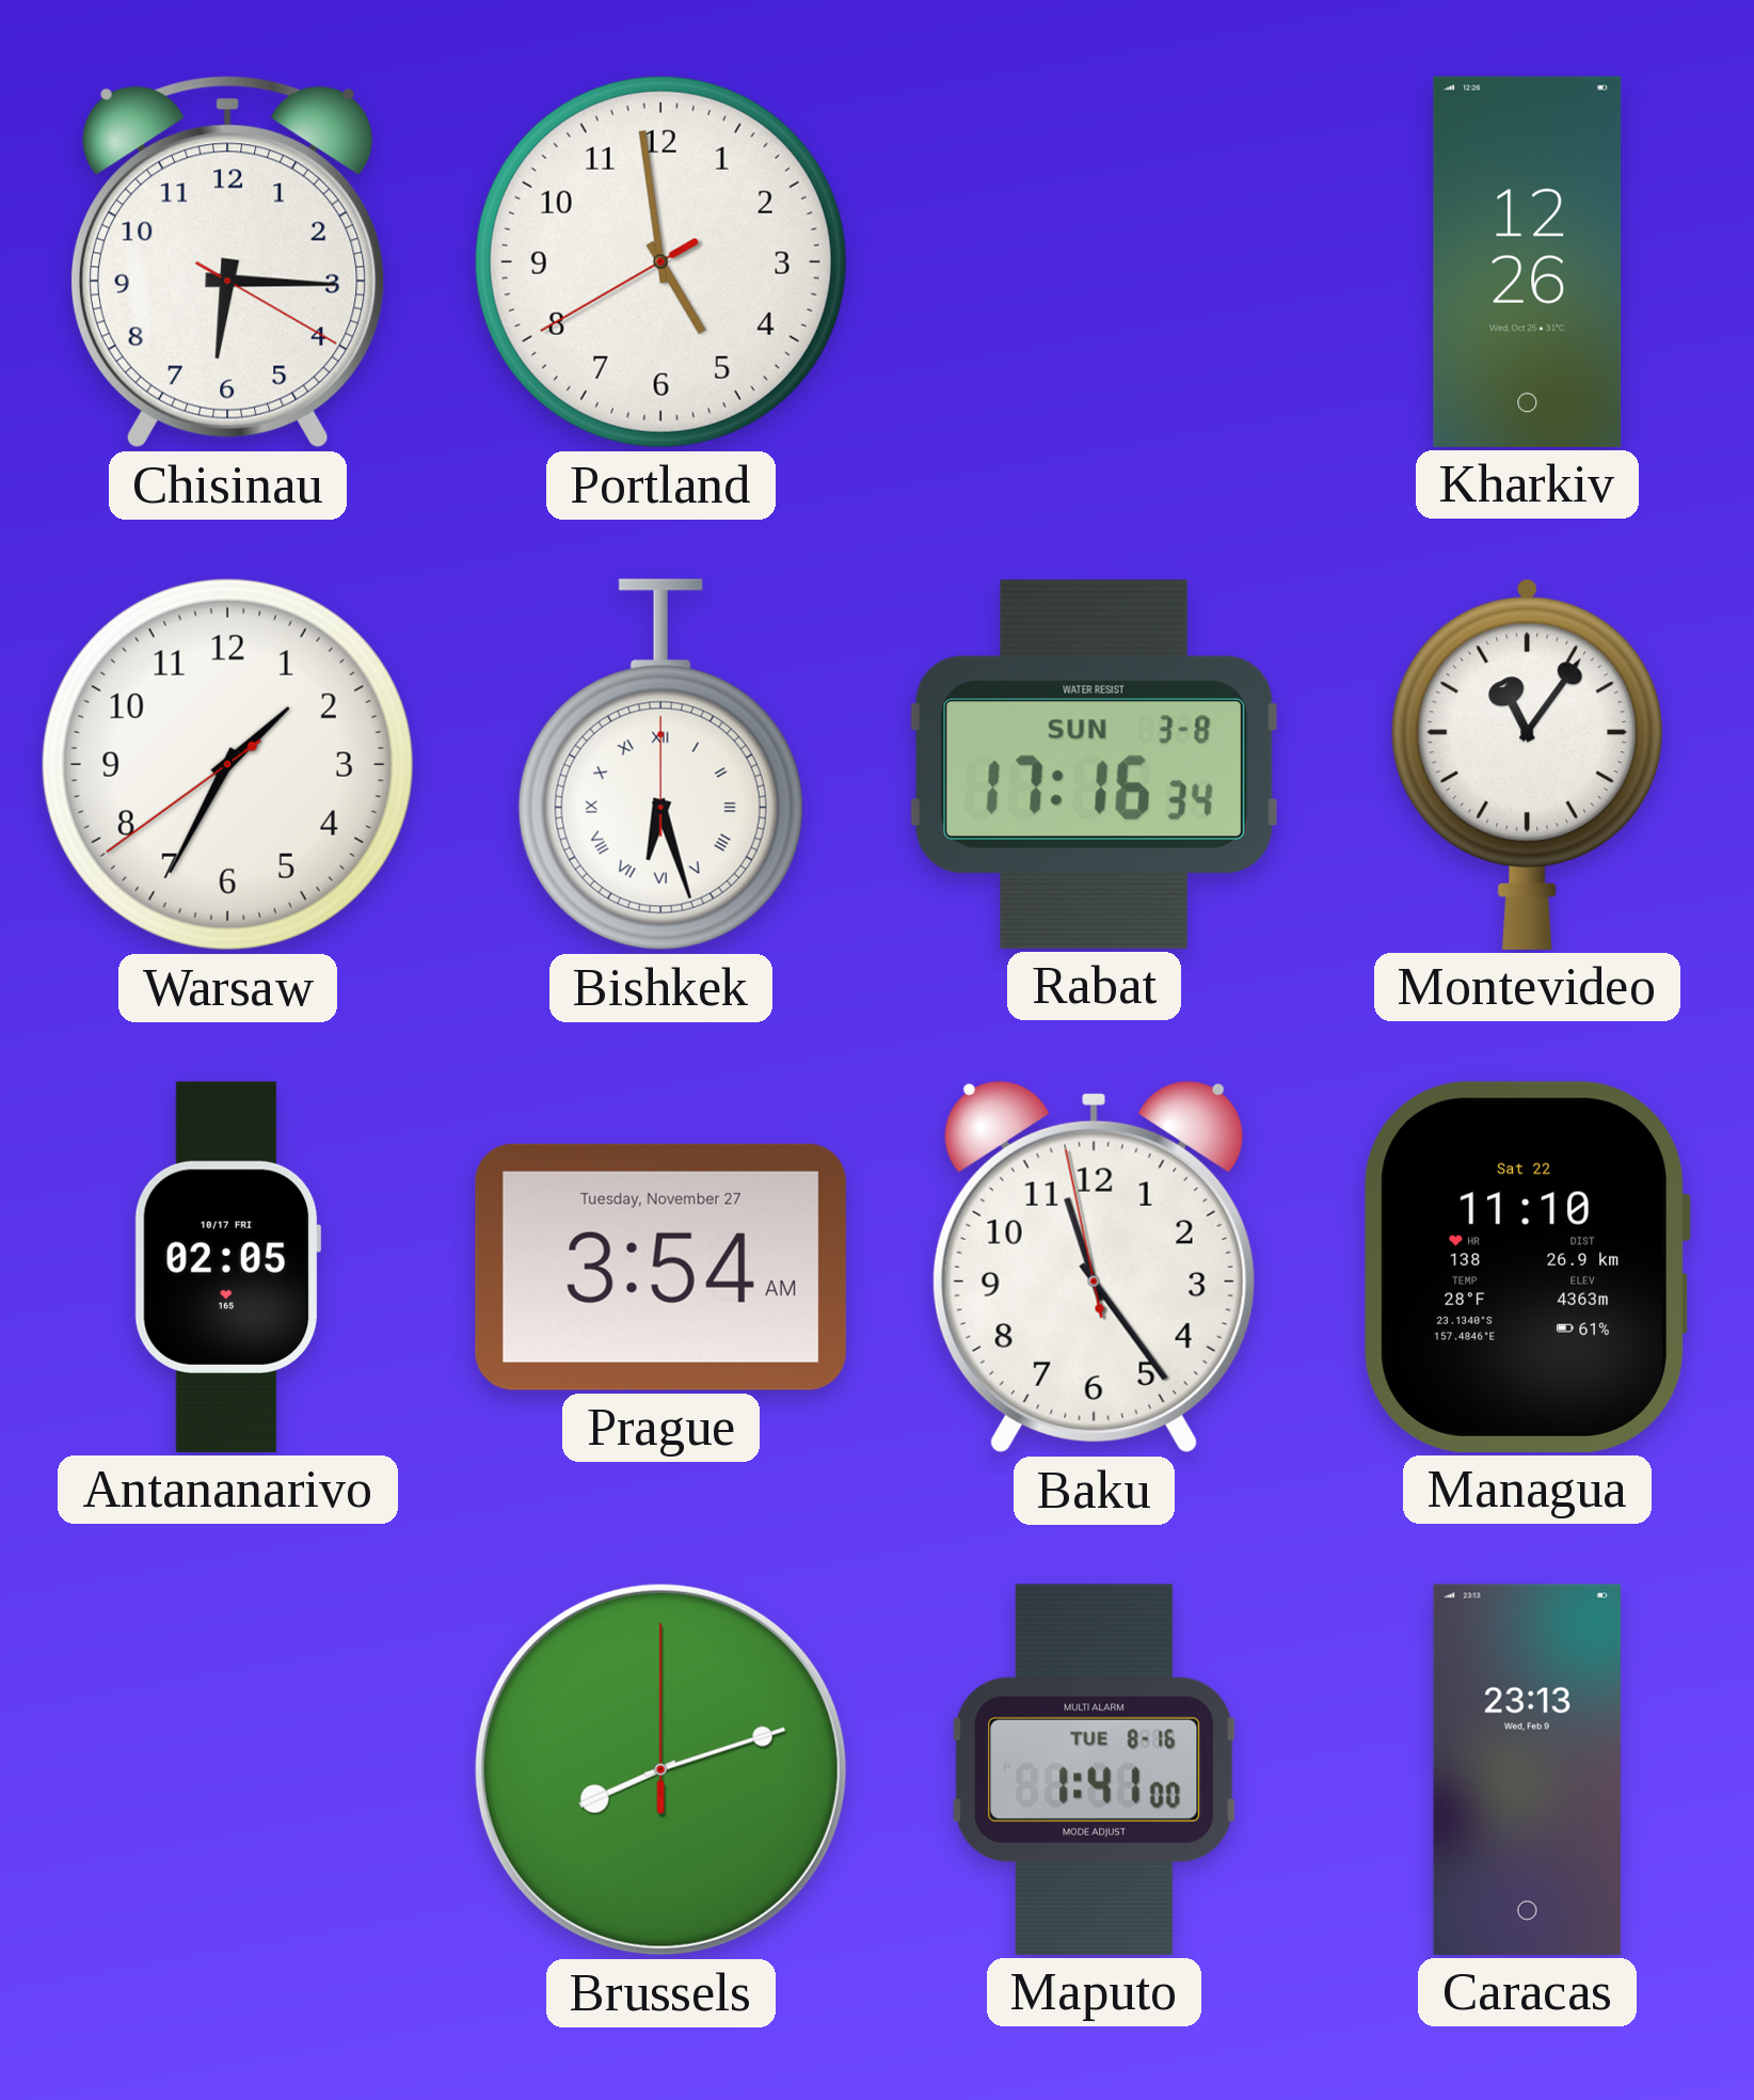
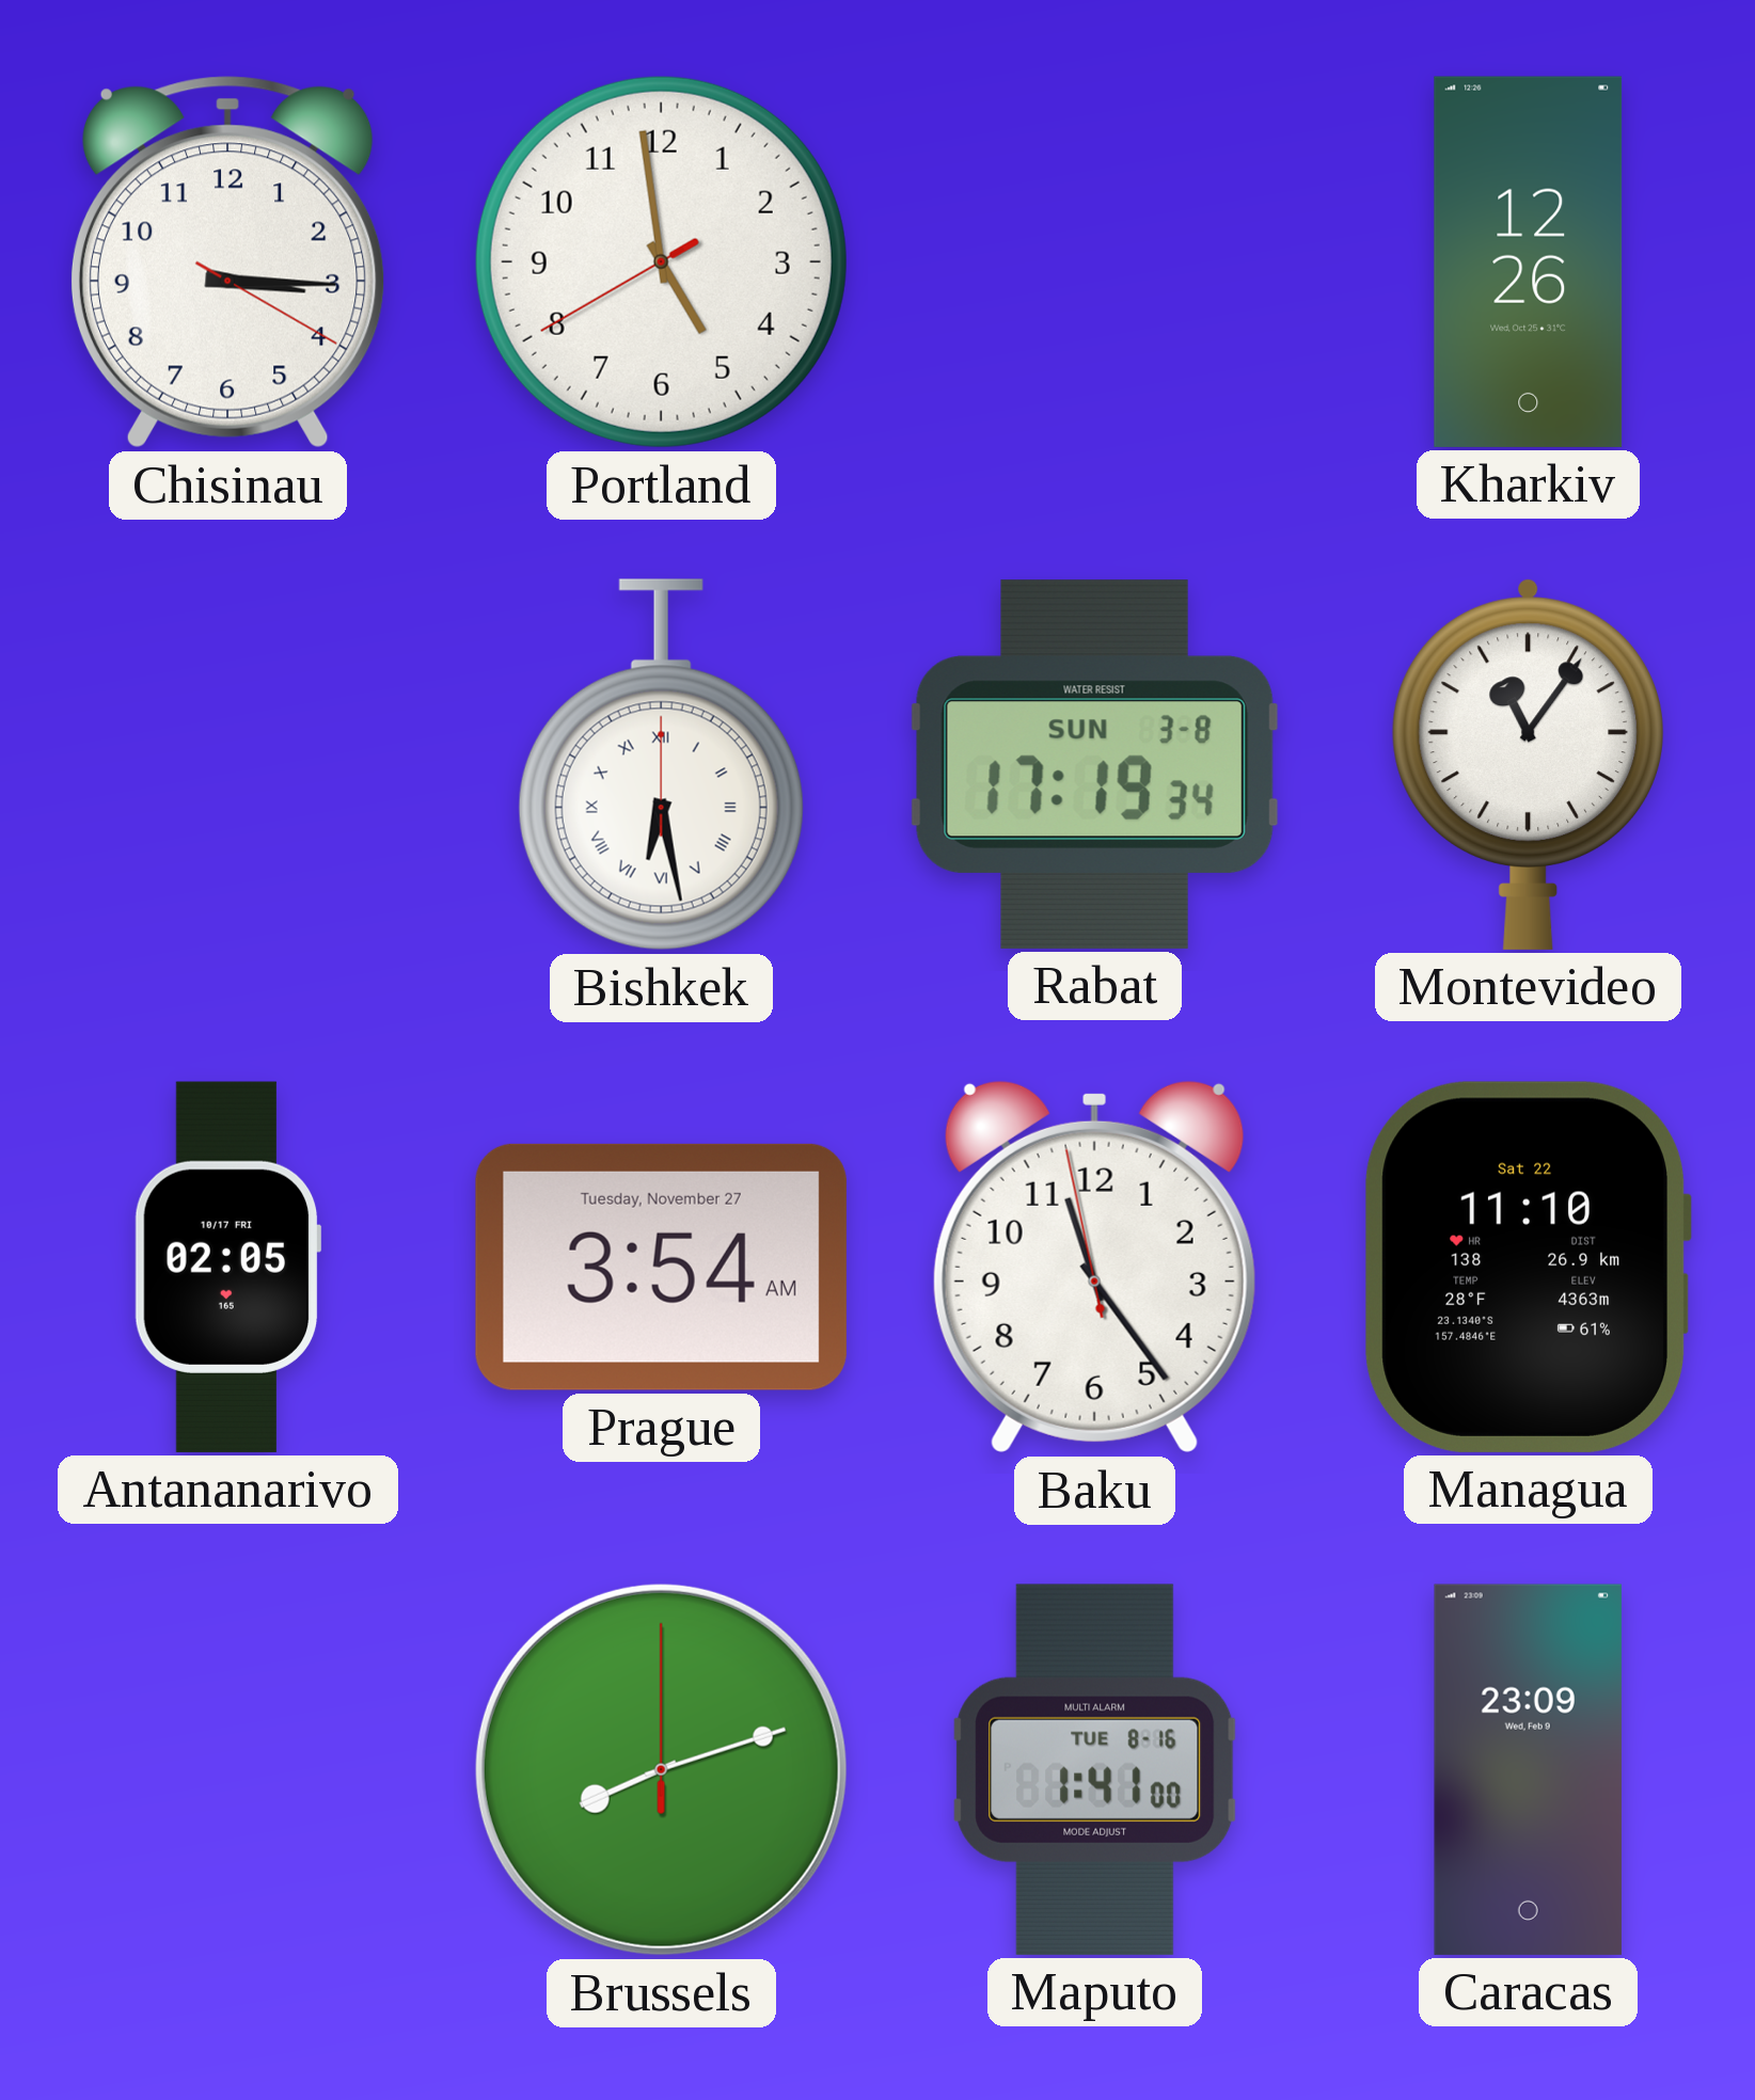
Chisinau: 6:15 -> 3:15
Warsaw: 1:34 -> none
Bishkek: 6:27 -> 6:28
Rabat: 17:16 -> 17:19
Caracas: 23:13 -> 23:09
